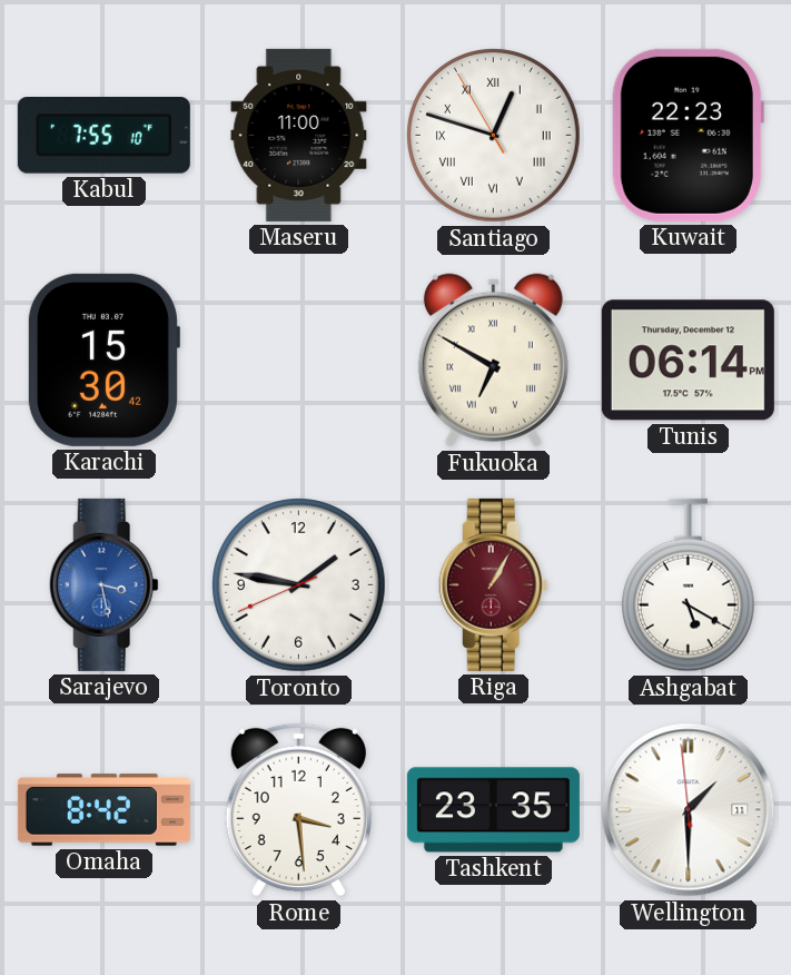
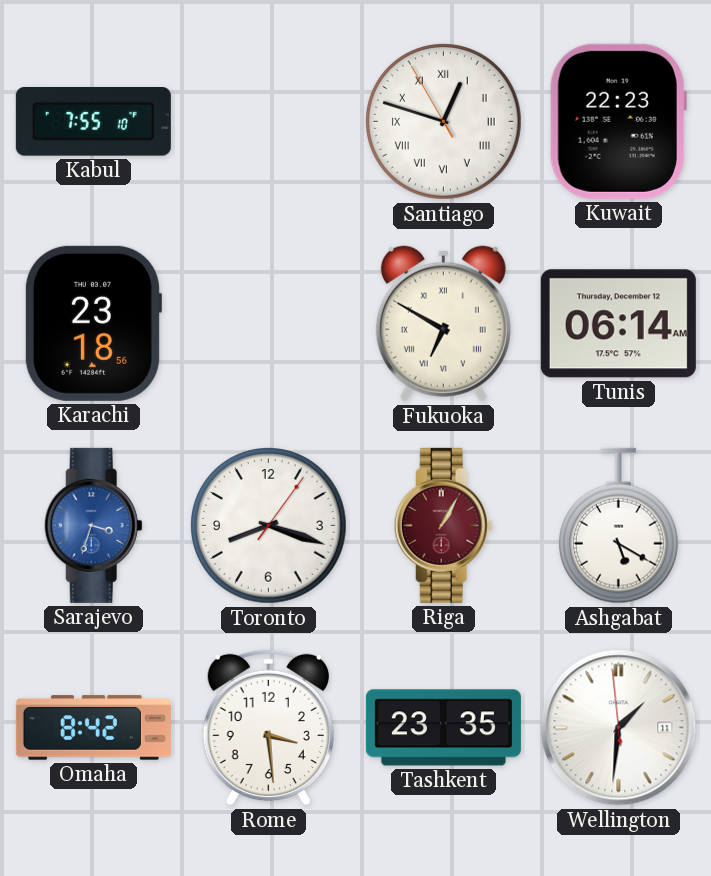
Maseru: 11:00 -> none
Karachi: 15:30 -> 23:18
Tunis: 06:14 PM -> 06:14 AM
Sarajevo: 3:28 -> 3:33
Toronto: 1:46 -> 8:18
Wellington: 1:29 -> 1:30
